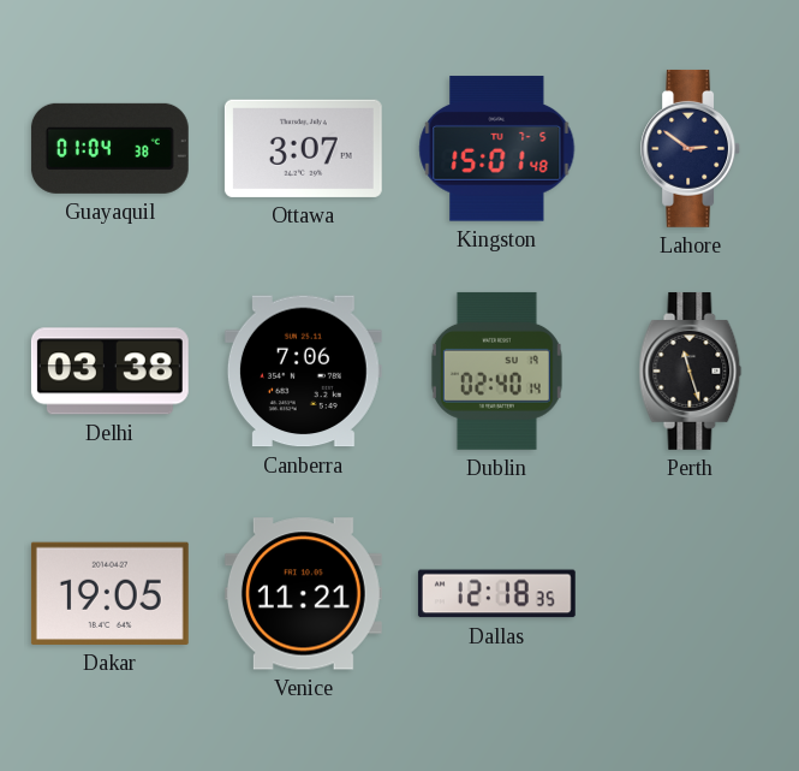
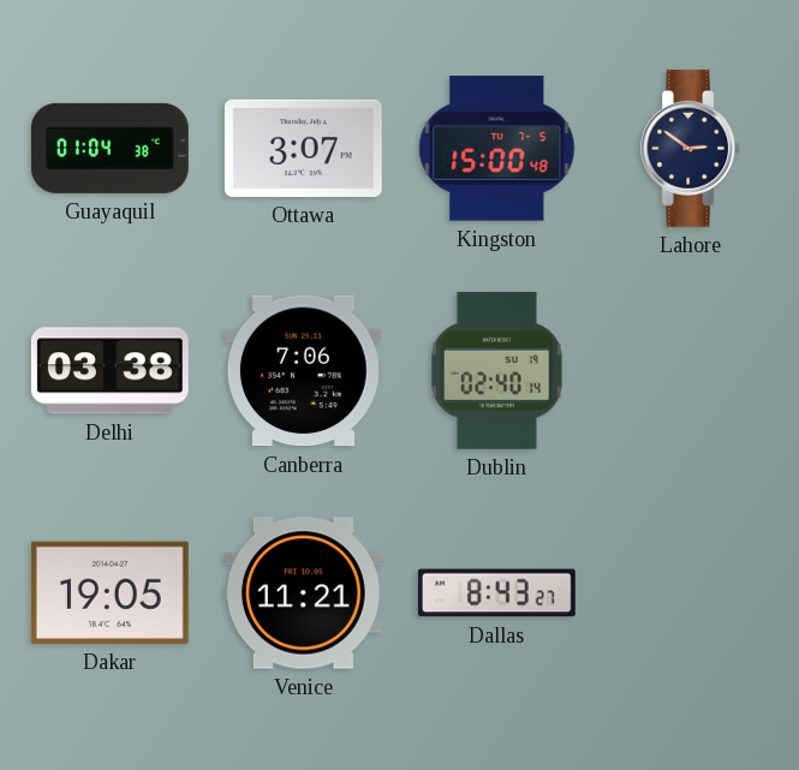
Kingston: 15:01 -> 15:00
Perth: 11:27 -> none
Dallas: 12:18 -> 8:43
